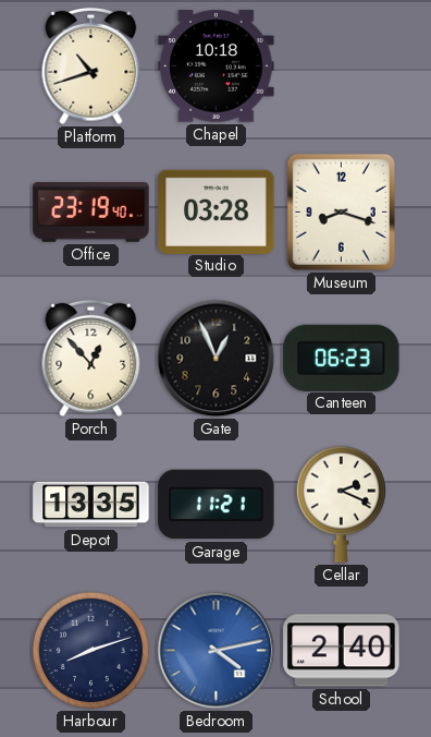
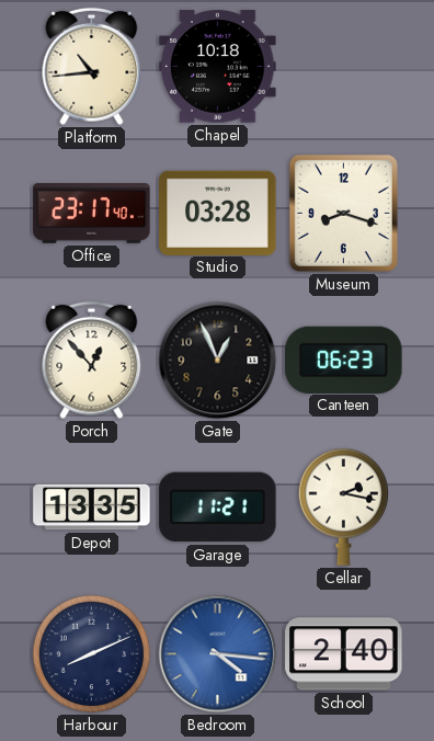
Platform: 10:42 -> 10:44
Office: 23:19 -> 23:17
Cellar: 2:19 -> 2:17
Harbour: 8:12 -> 8:11
Bedroom: 4:13 -> 4:16
